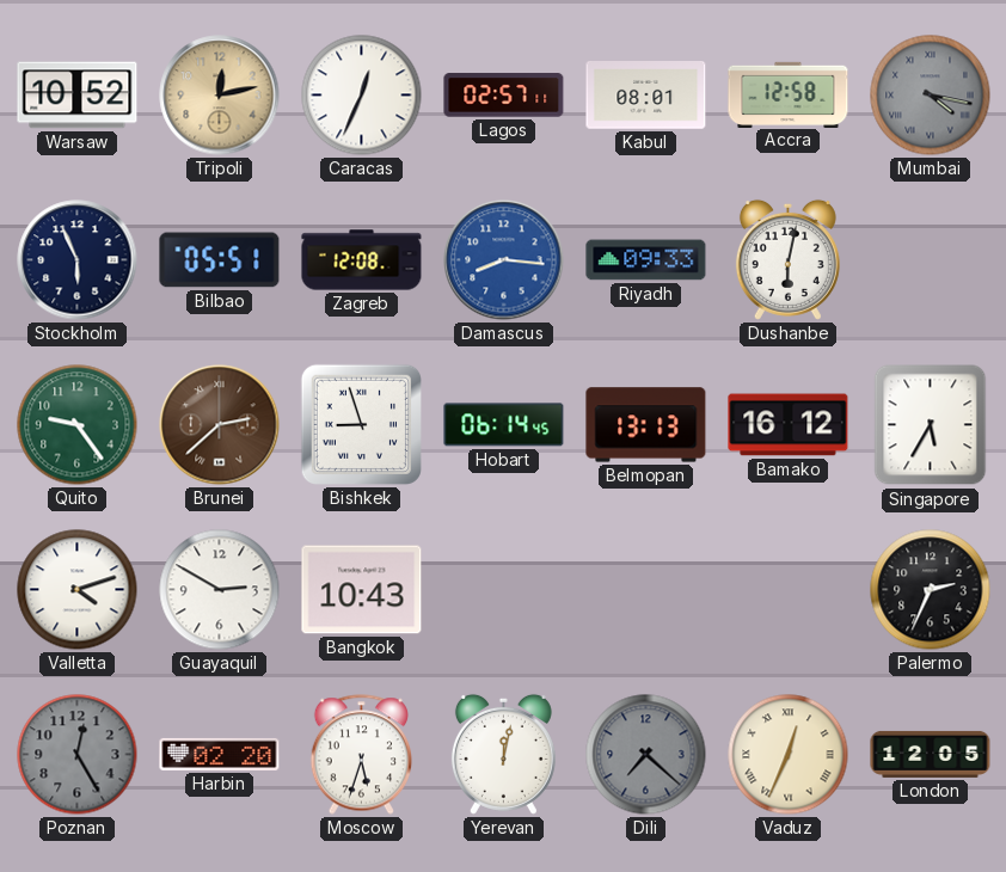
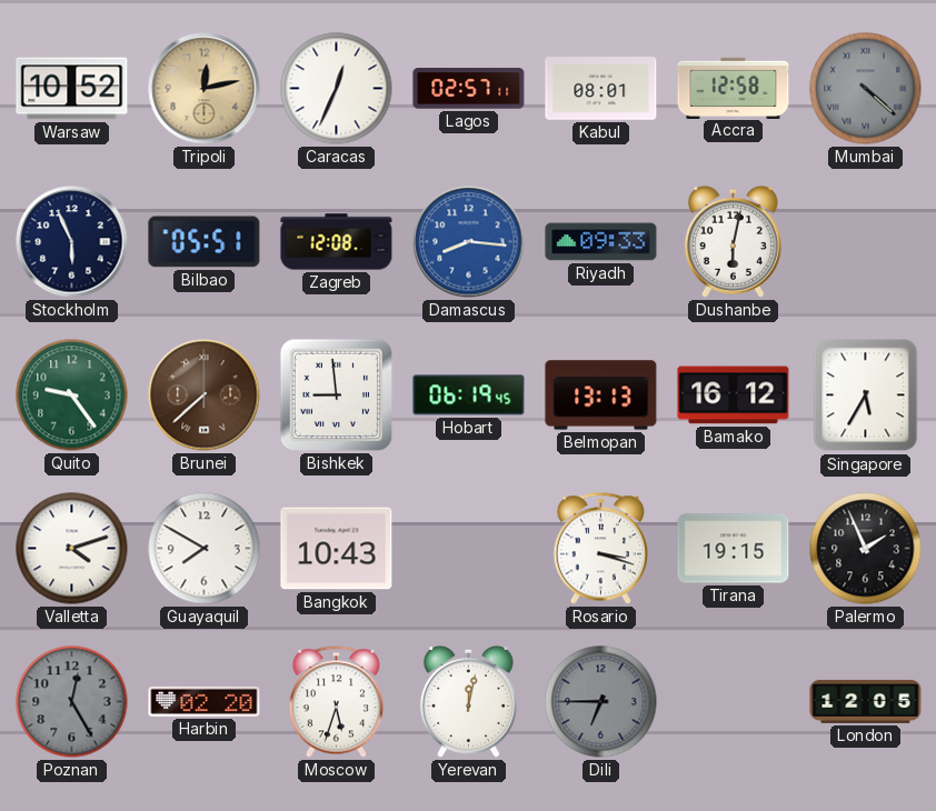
Mumbai: 4:17 -> 4:22
Brunei: 2:38 -> 7:38
Bishkek: 8:57 -> 8:59
Hobart: 06:14 -> 06:19
Guayaquil: 2:50 -> 7:50
Rosario: none -> 3:18
Tirana: none -> 19:15
Palermo: 2:34 -> 1:56
Dili: 7:22 -> 6:45
Vaduz: 12:34 -> none
